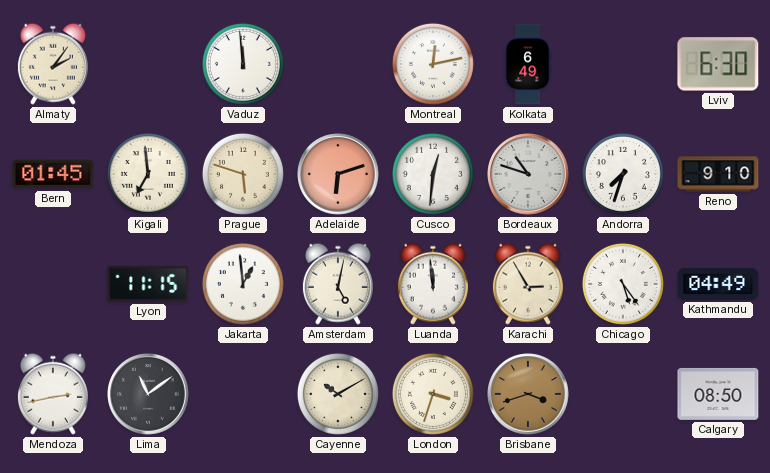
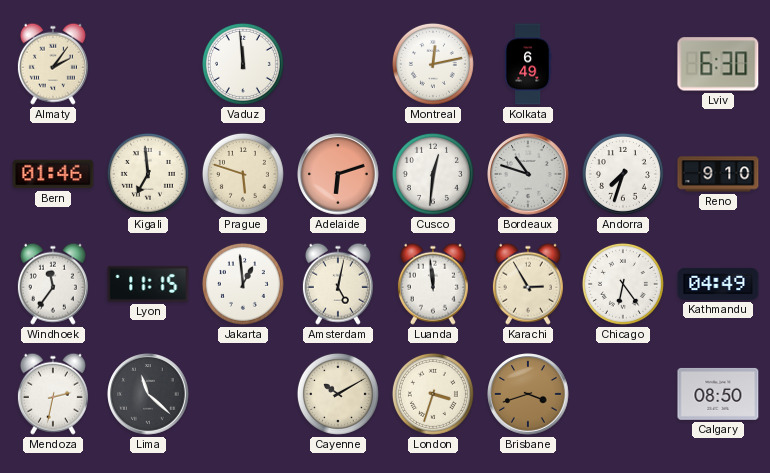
Bern: 01:45 -> 01:46
Windhoek: none -> 11:36
Chicago: 5:24 -> 6:24
Mendoza: 2:43 -> 2:32
Lima: 11:09 -> 11:22
